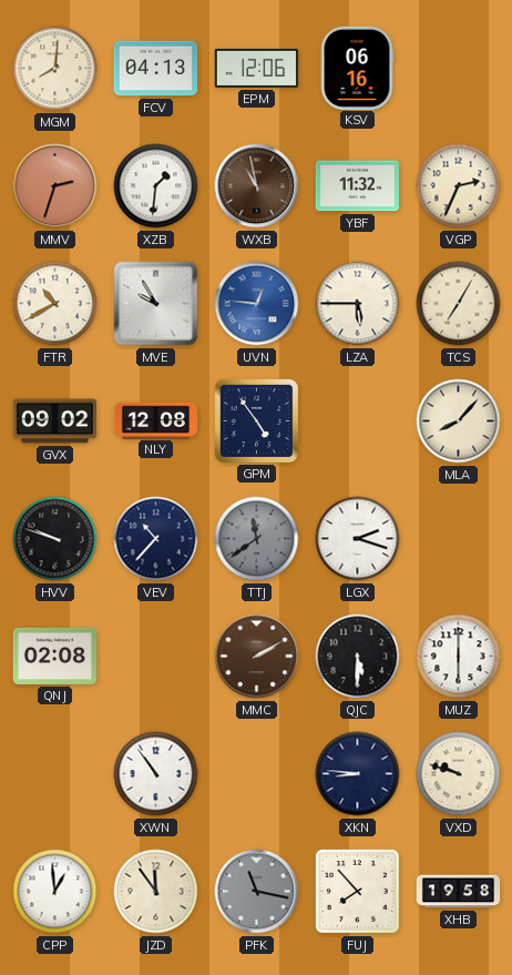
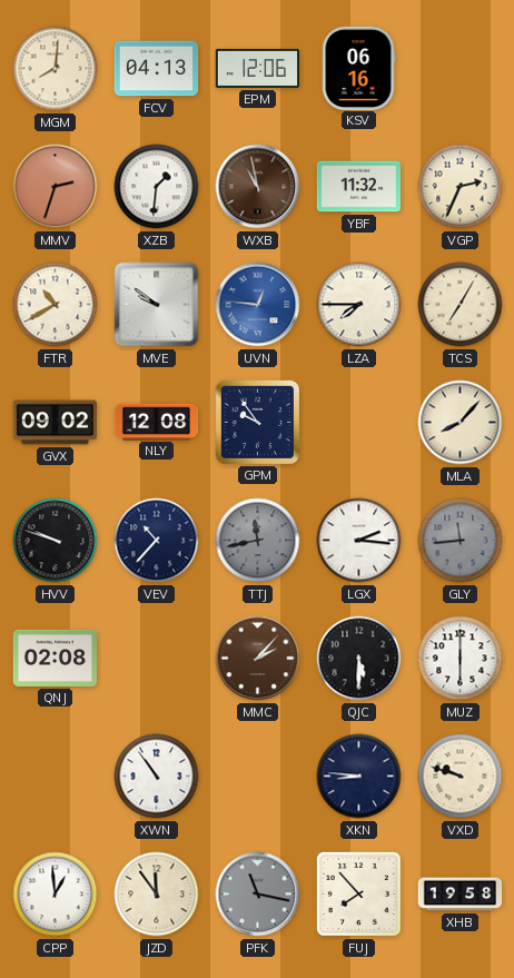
MVE: 9:55 -> 9:51
LZA: 5:45 -> 7:45
GPM: 4:54 -> 9:54
TTJ: 11:39 -> 11:43
LGX: 2:18 -> 2:16
GLY: none -> 11:44
MMC: 2:10 -> 2:07
